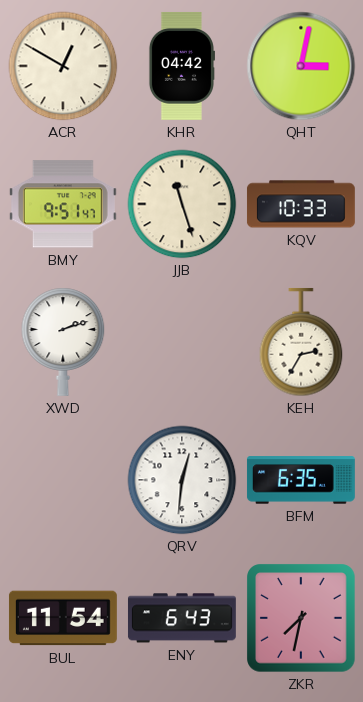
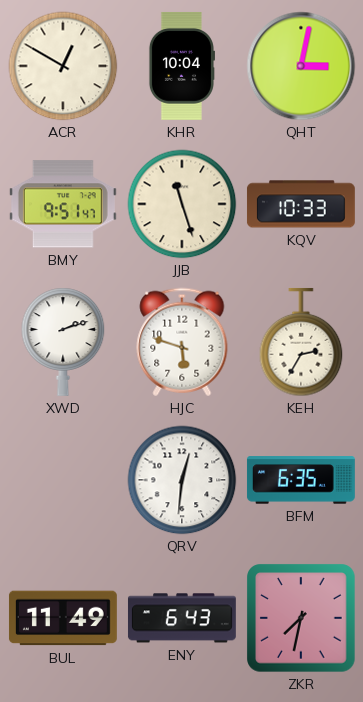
KHR: 04:42 -> 10:04
HJC: none -> 5:48
BUL: 11:54 -> 11:49
